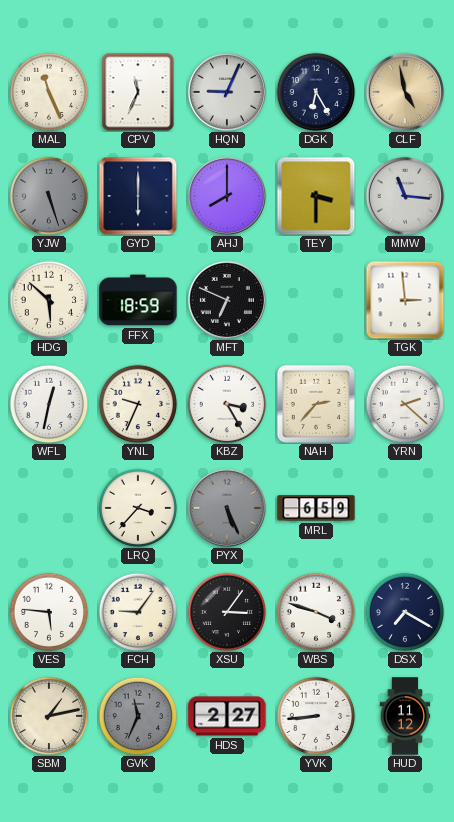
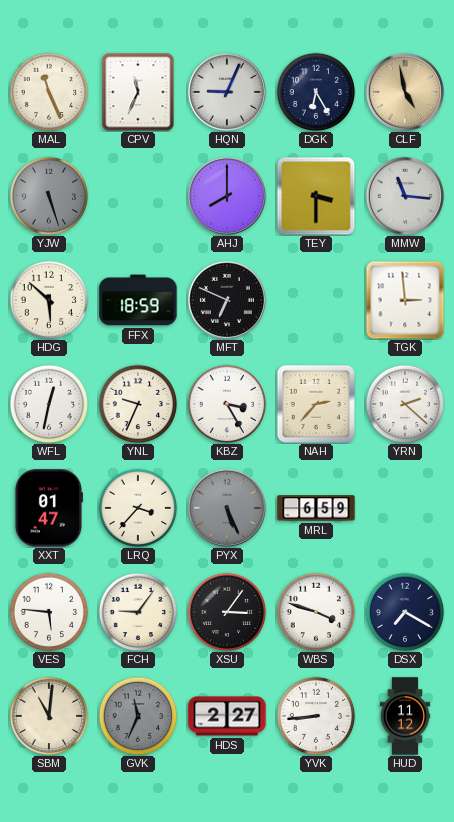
GYD: 6:00 -> none
XXT: none -> 01:47
SBM: 1:13 -> 11:01
